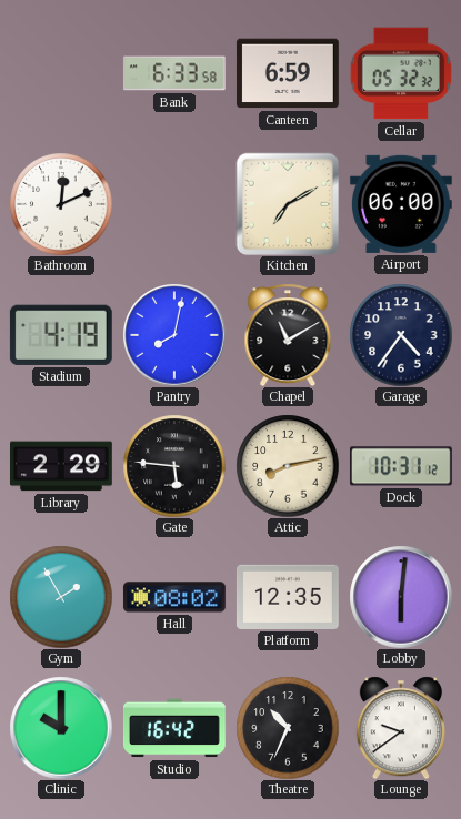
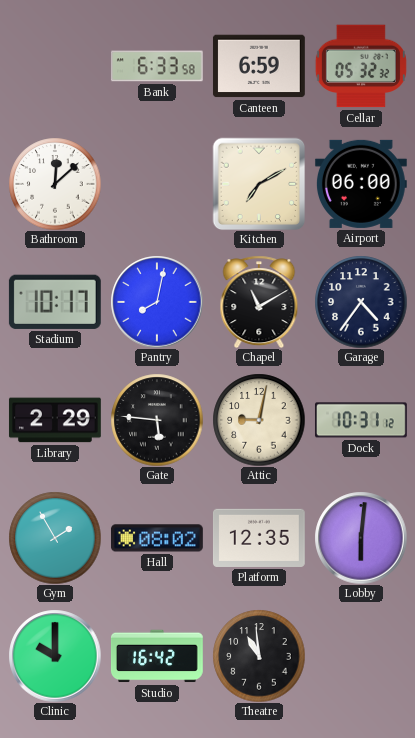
Bathroom: 12:11 -> 12:08
Stadium: 4:19 -> 10:17
Attic: 8:13 -> 9:02
Theatre: 10:34 -> 10:59
Lounge: 9:39 -> none
